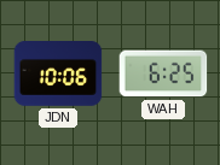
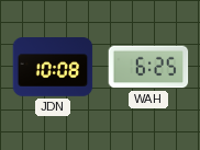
JDN: 10:06 -> 10:08
